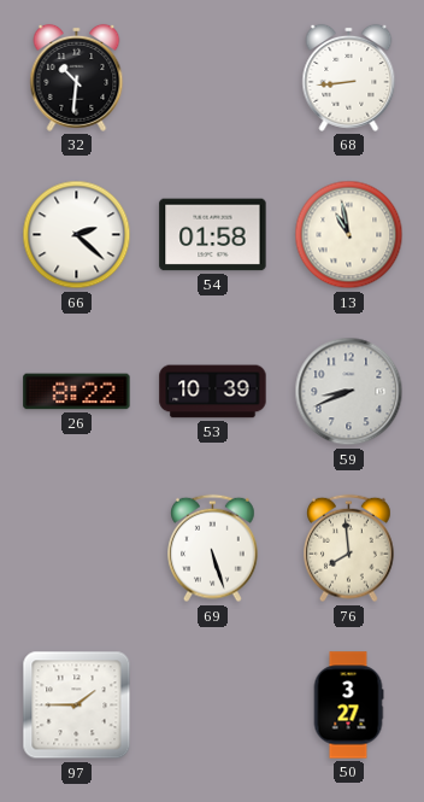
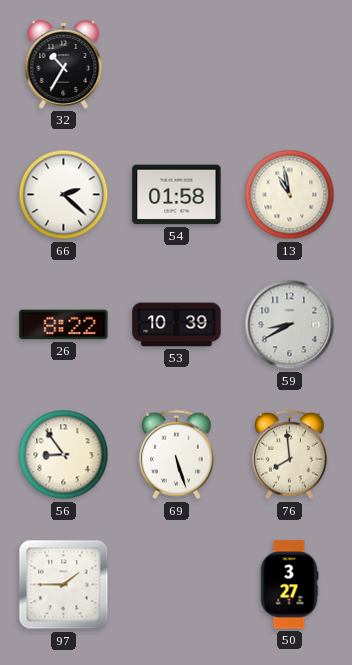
32: 10:31 -> 10:35
68: 8:44 -> none
59: 8:41 -> 8:40
56: none -> 8:54
